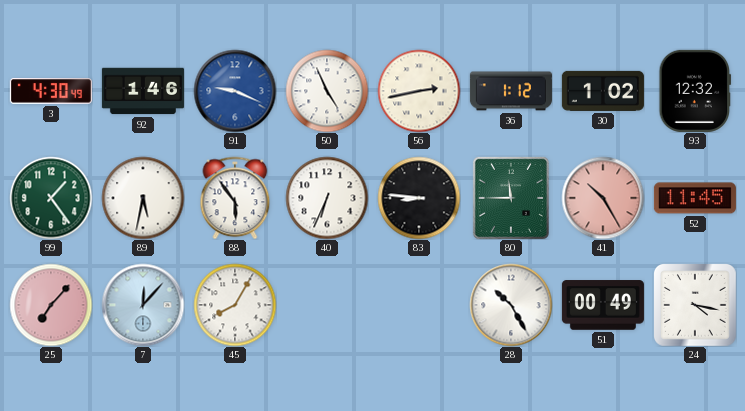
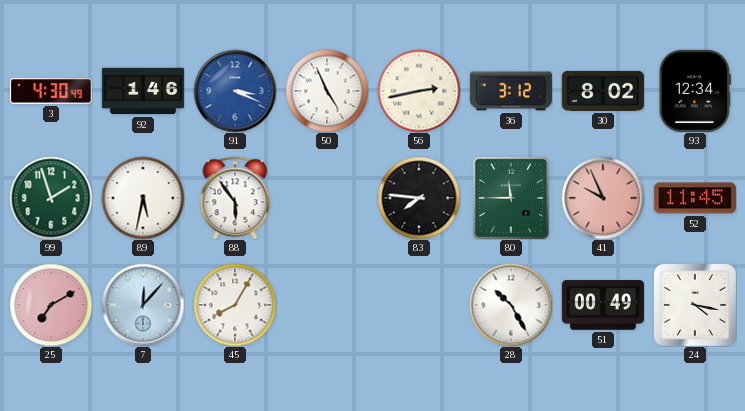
91: 9:19 -> 3:19
36: 1:12 -> 3:12
30: 1:02 -> 8:02
93: 12:32 -> 12:34
99: 1:24 -> 1:57
40: 6:34 -> none
83: 8:46 -> 7:46
41: 10:25 -> 9:56
25: 7:07 -> 7:10
